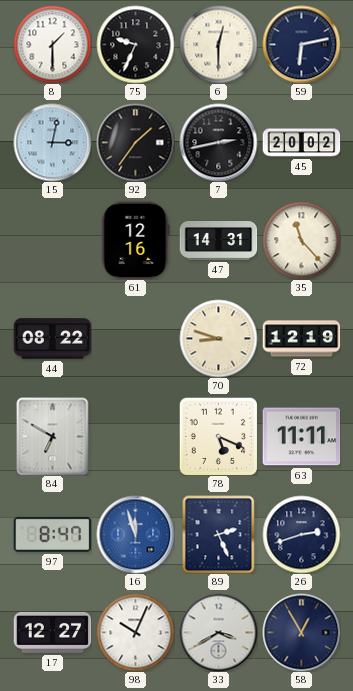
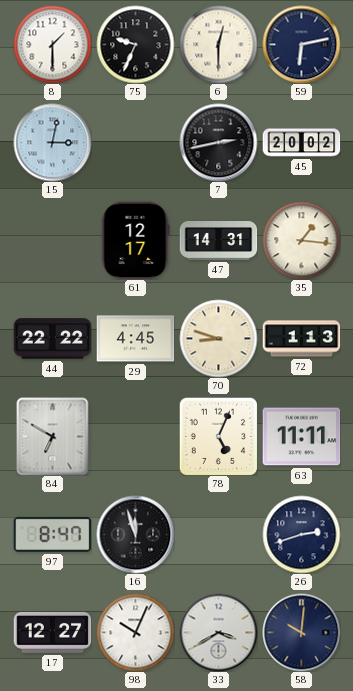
92: 1:36 -> none
61: 12:16 -> 12:17
35: 11:23 -> 1:16
44: 08:22 -> 22:22
29: none -> 4:45
72: 12:19 -> 1:13
78: 5:19 -> 5:04
16 dial: blue -> black
89: 2:26 -> none
58: 12:55 -> 10:01
